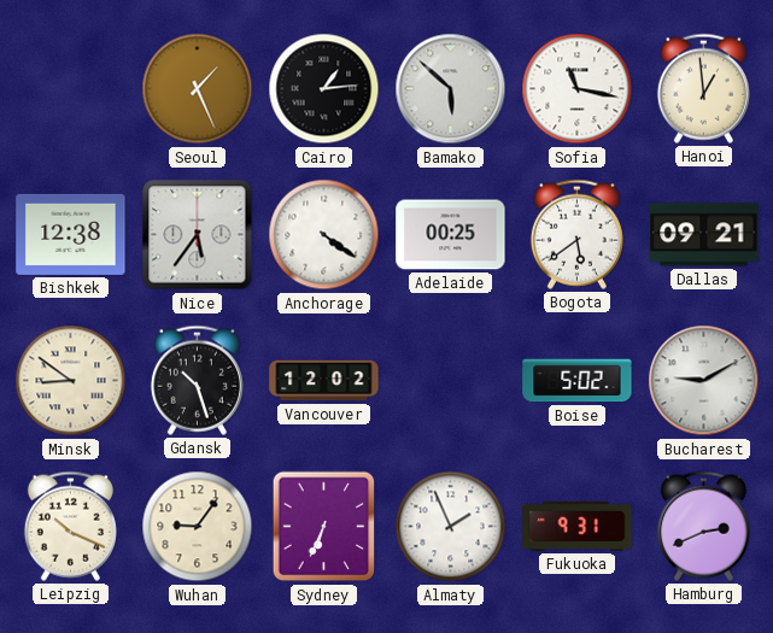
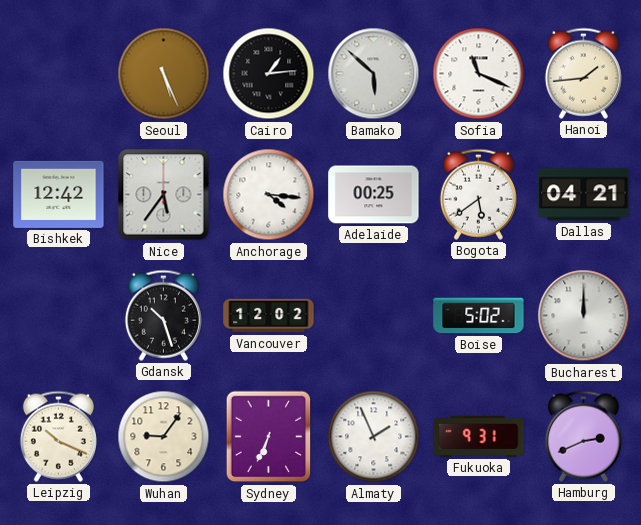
Seoul: 1:26 -> 5:26
Sofia: 11:17 -> 11:19
Hanoi: 12:59 -> 1:44
Bishkek: 12:38 -> 12:42
Anchorage: 4:21 -> 4:16
Dallas: 09:21 -> 04:21
Minsk: 8:51 -> none
Bucharest: 9:10 -> 12:00
